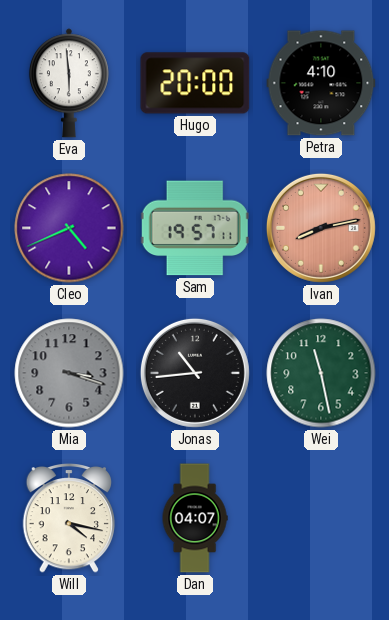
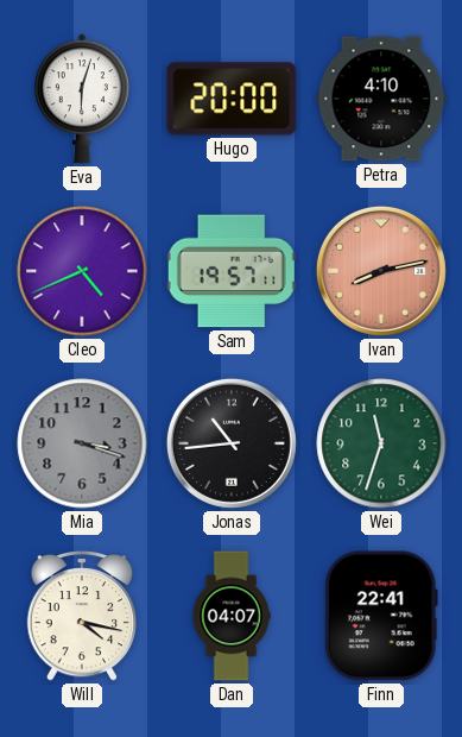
Eva: 5:59 -> 6:03
Wei: 11:28 -> 11:33
Finn: none -> 22:41
